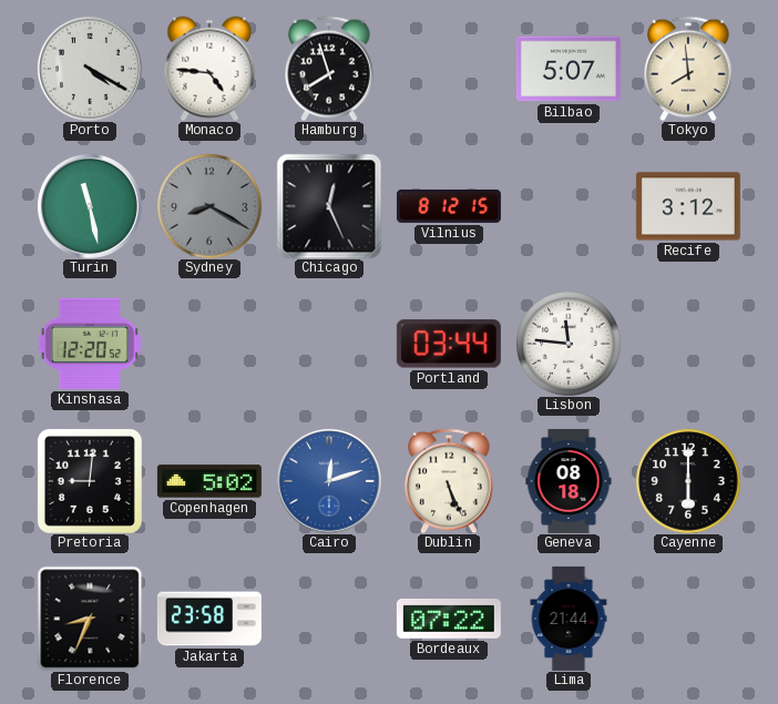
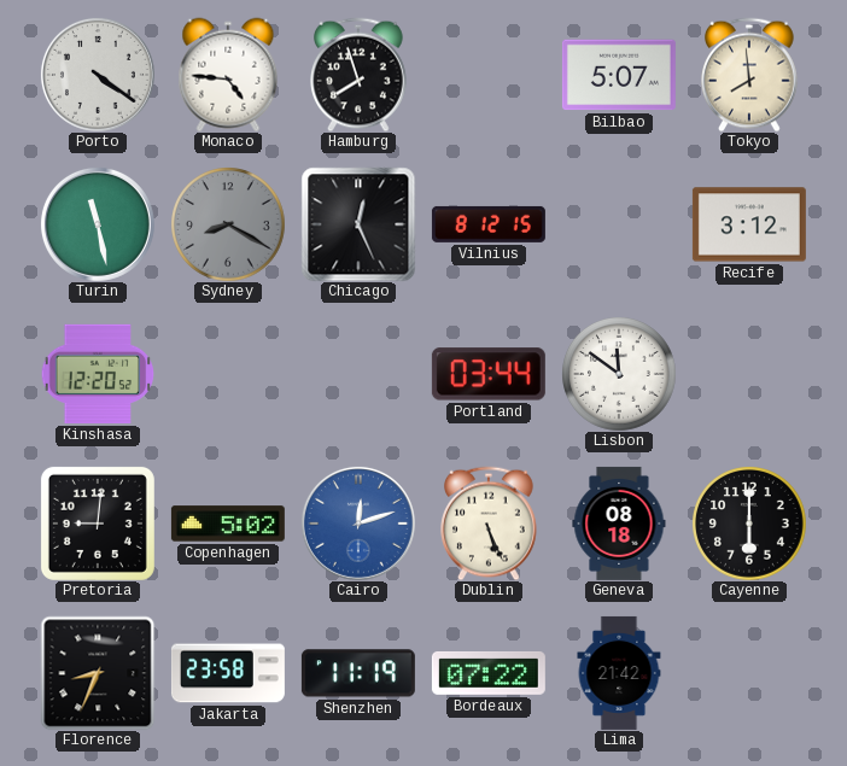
Porto: 4:20 -> 4:21
Lisbon: 11:46 -> 11:51
Shenzhen: none -> 11:19
Lima: 21:44 -> 21:42
